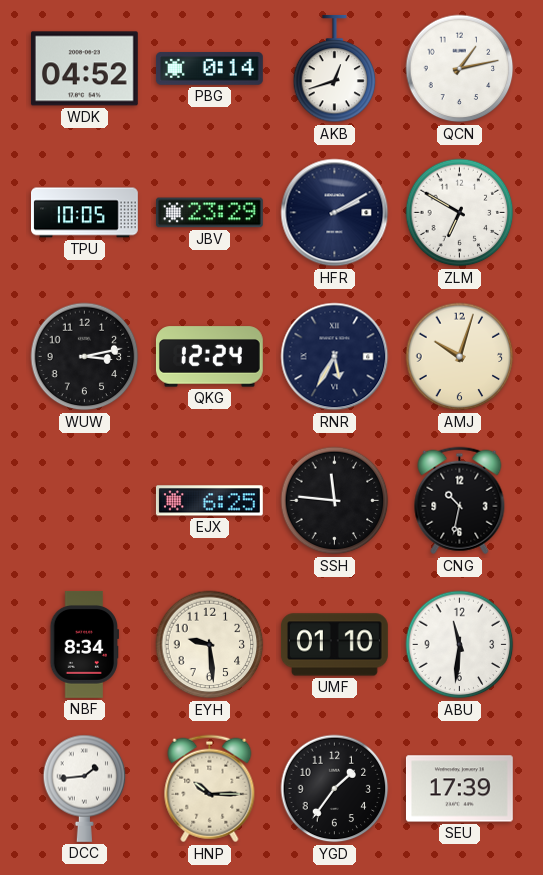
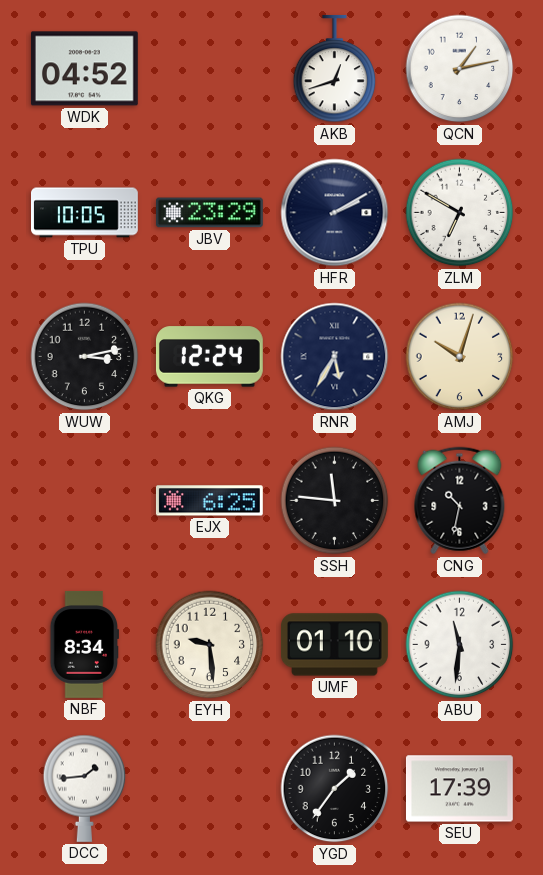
PBG: 0:14 -> none
HNP: 10:15 -> none
